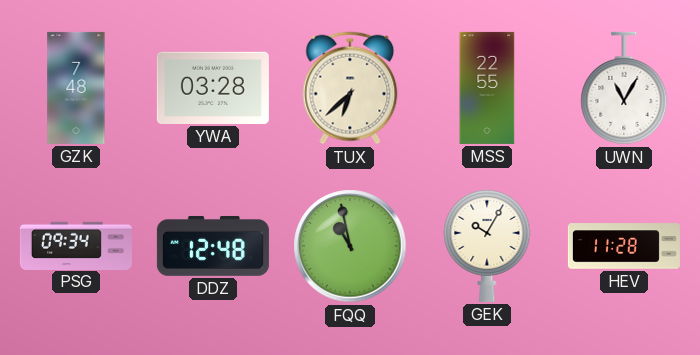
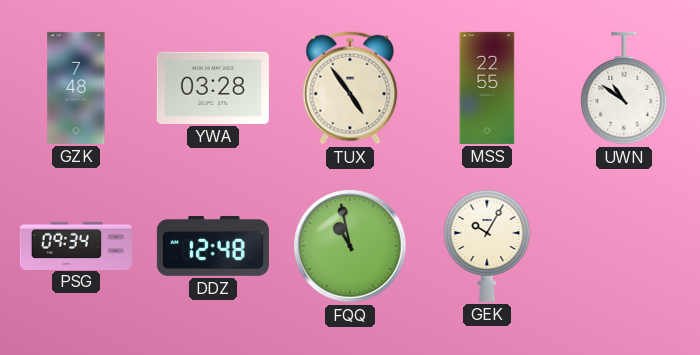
TUX: 6:38 -> 4:54
UWN: 11:05 -> 10:51
HEV: 11:28 -> none
